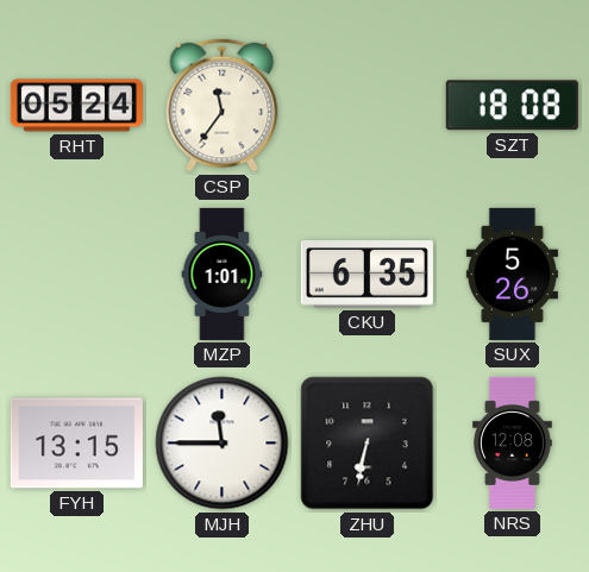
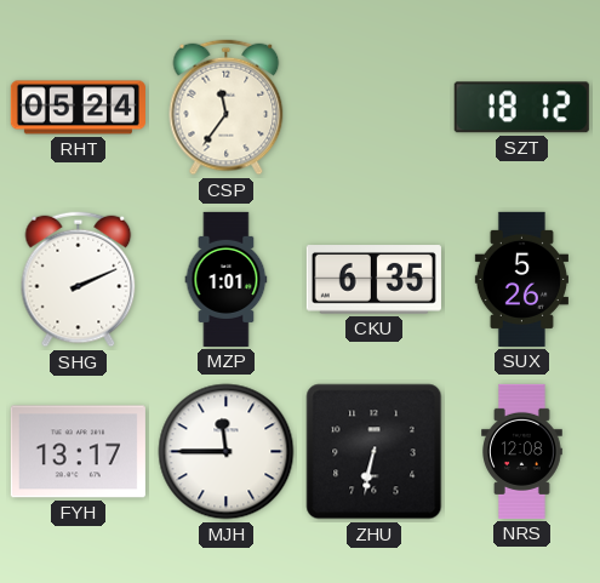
SZT: 18:08 -> 18:12
SHG: none -> 2:11
FYH: 13:15 -> 13:17
